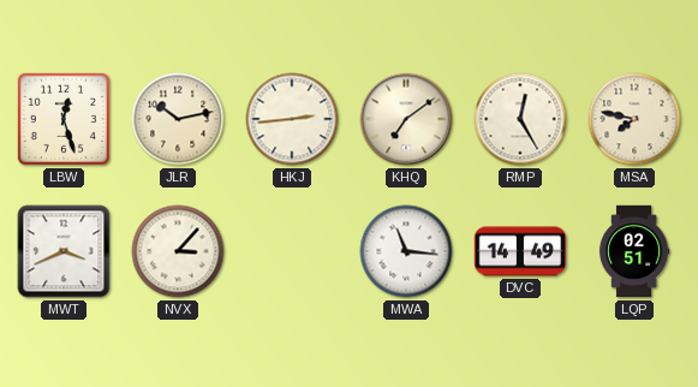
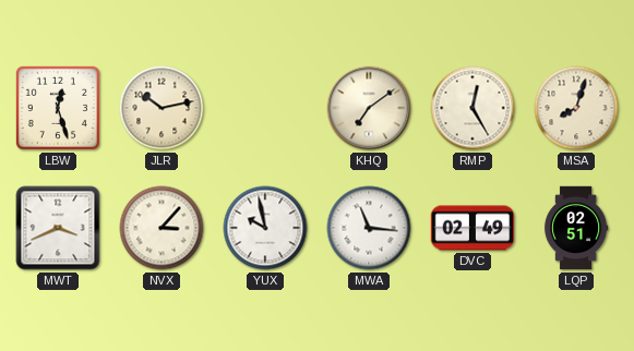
HKJ: 2:44 -> none
MSA: 7:47 -> 8:03
YUX: none -> 9:58
DVC: 14:49 -> 02:49
